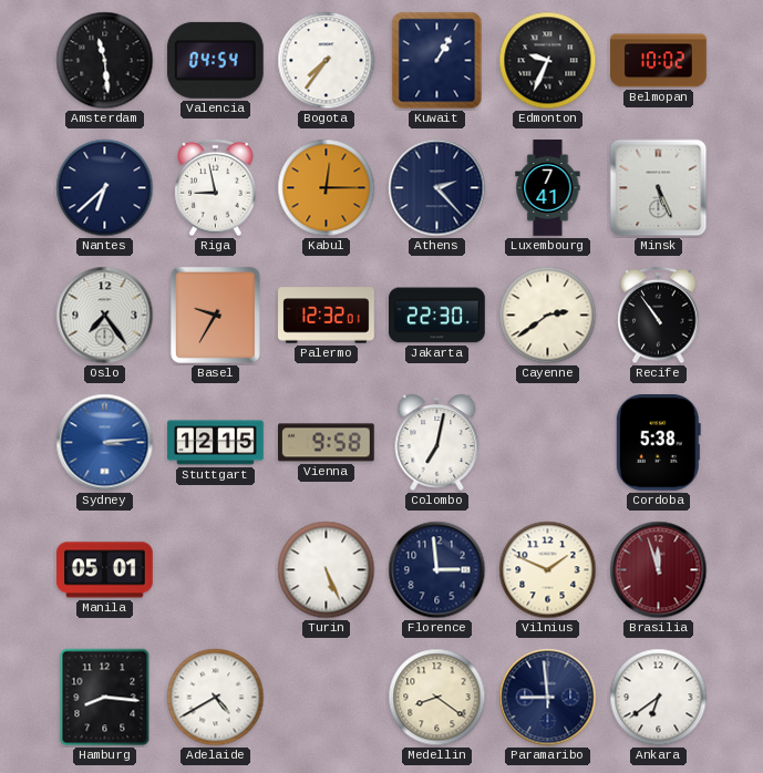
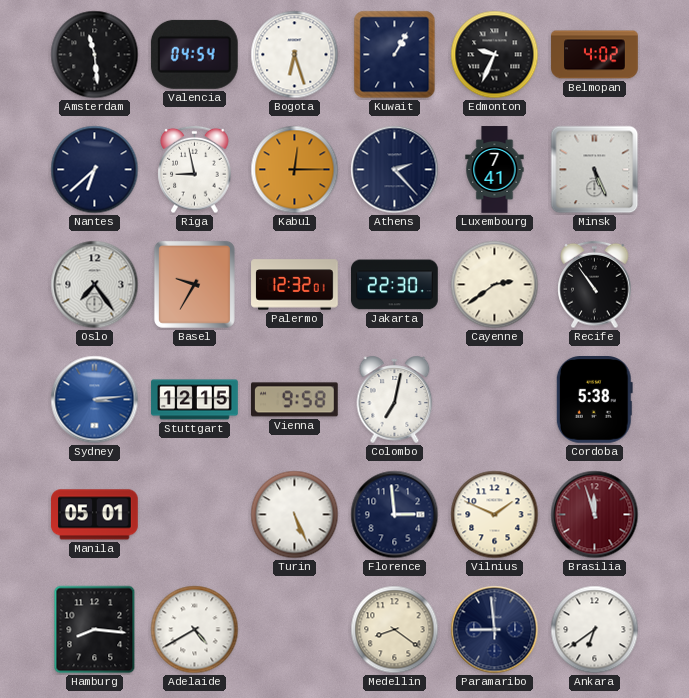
Bogota: 7:36 -> 6:27
Belmopan: 10:02 -> 4:02
